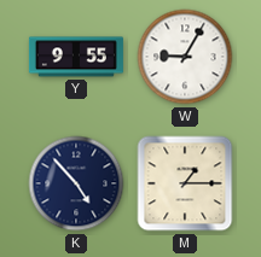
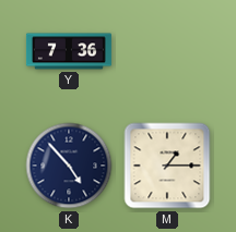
Y: 9:55 -> 7:36
W: 9:05 -> none
